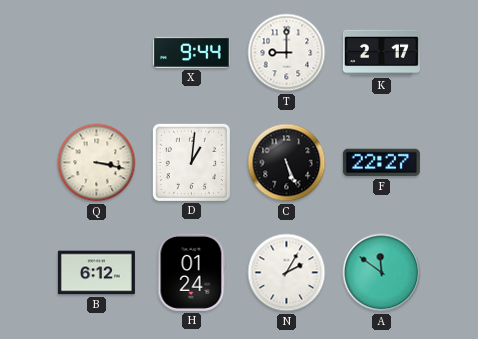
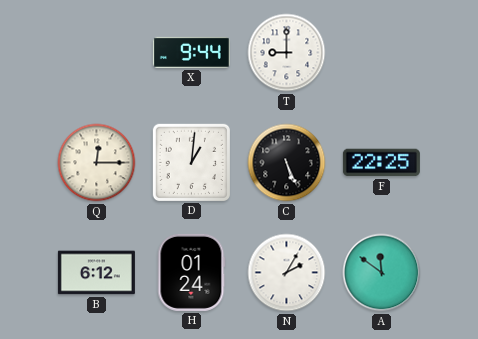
K: 2:17 -> none
Q: 3:17 -> 12:15
F: 22:27 -> 22:25
